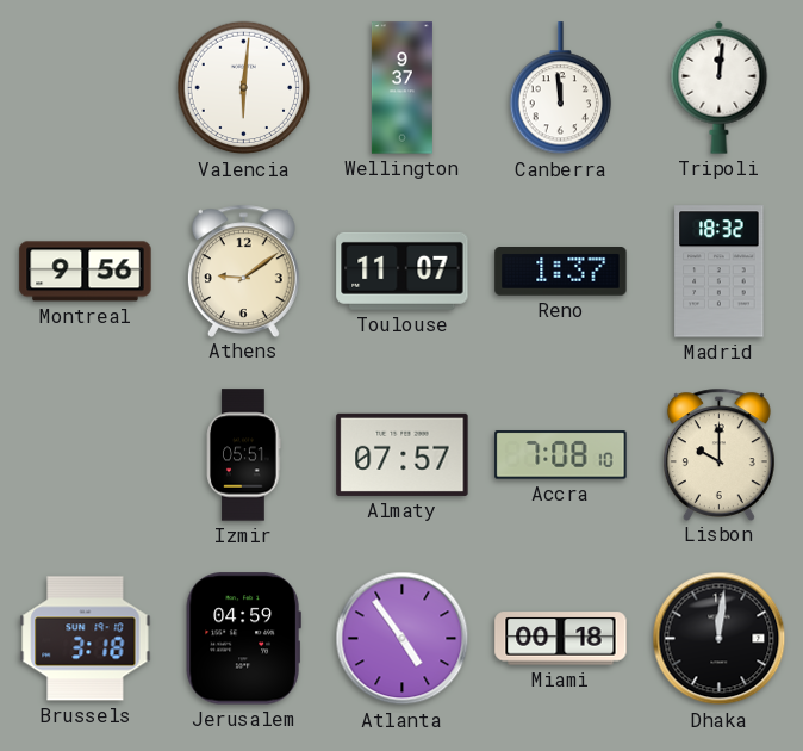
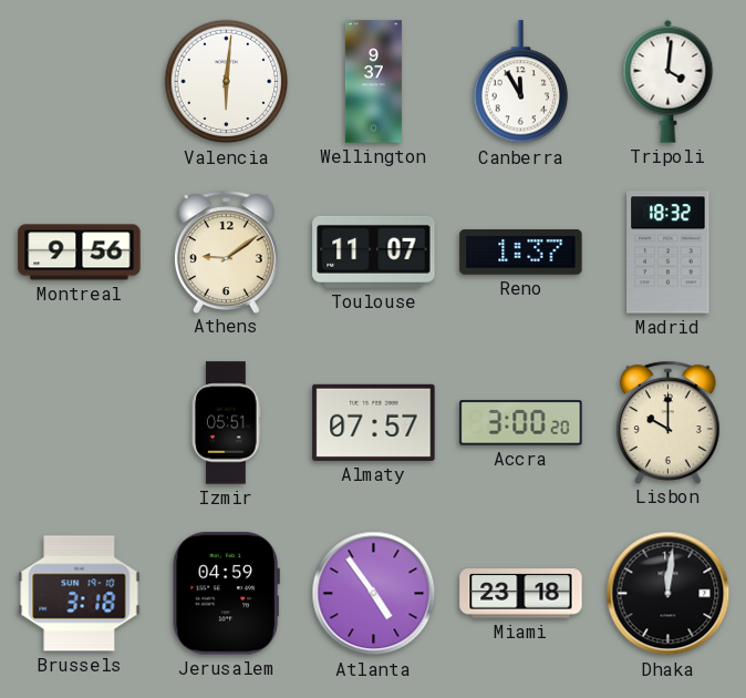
Canberra: 11:59 -> 11:55
Tripoli: 12:01 -> 4:01
Accra: 7:08 -> 3:00
Miami: 00:18 -> 23:18
